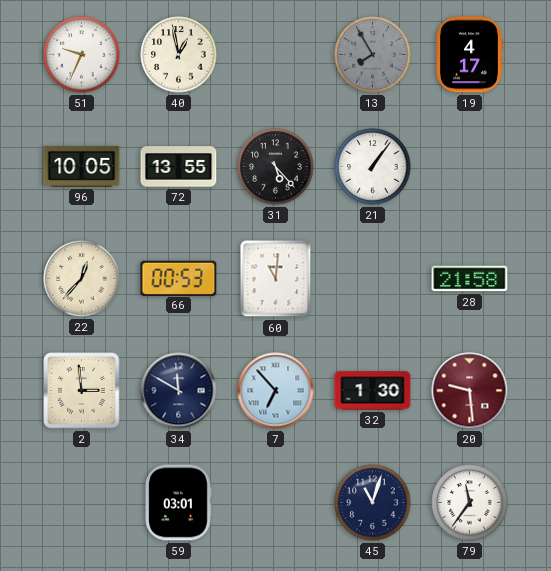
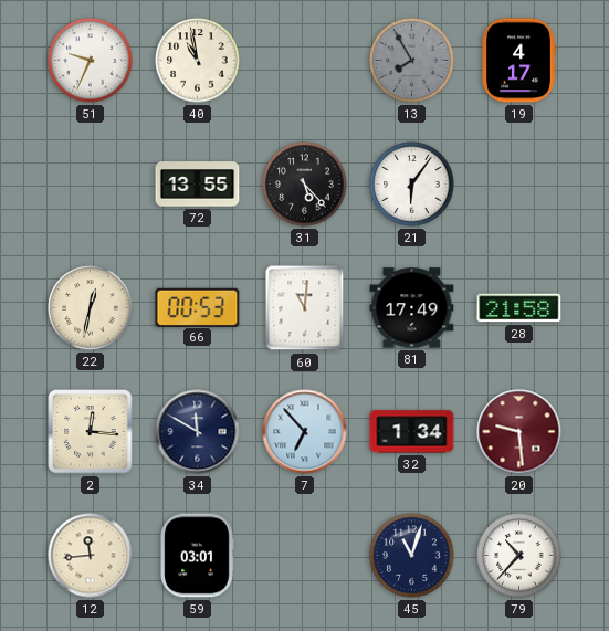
40: 12:58 -> 10:58
96: 10:05 -> none
21: 1:06 -> 6:06
22: 12:37 -> 12:32
81: none -> 17:49
2: 2:59 -> 12:16
32: 1:30 -> 1:34
12: none -> 11:44
79: 11:36 -> 10:37
